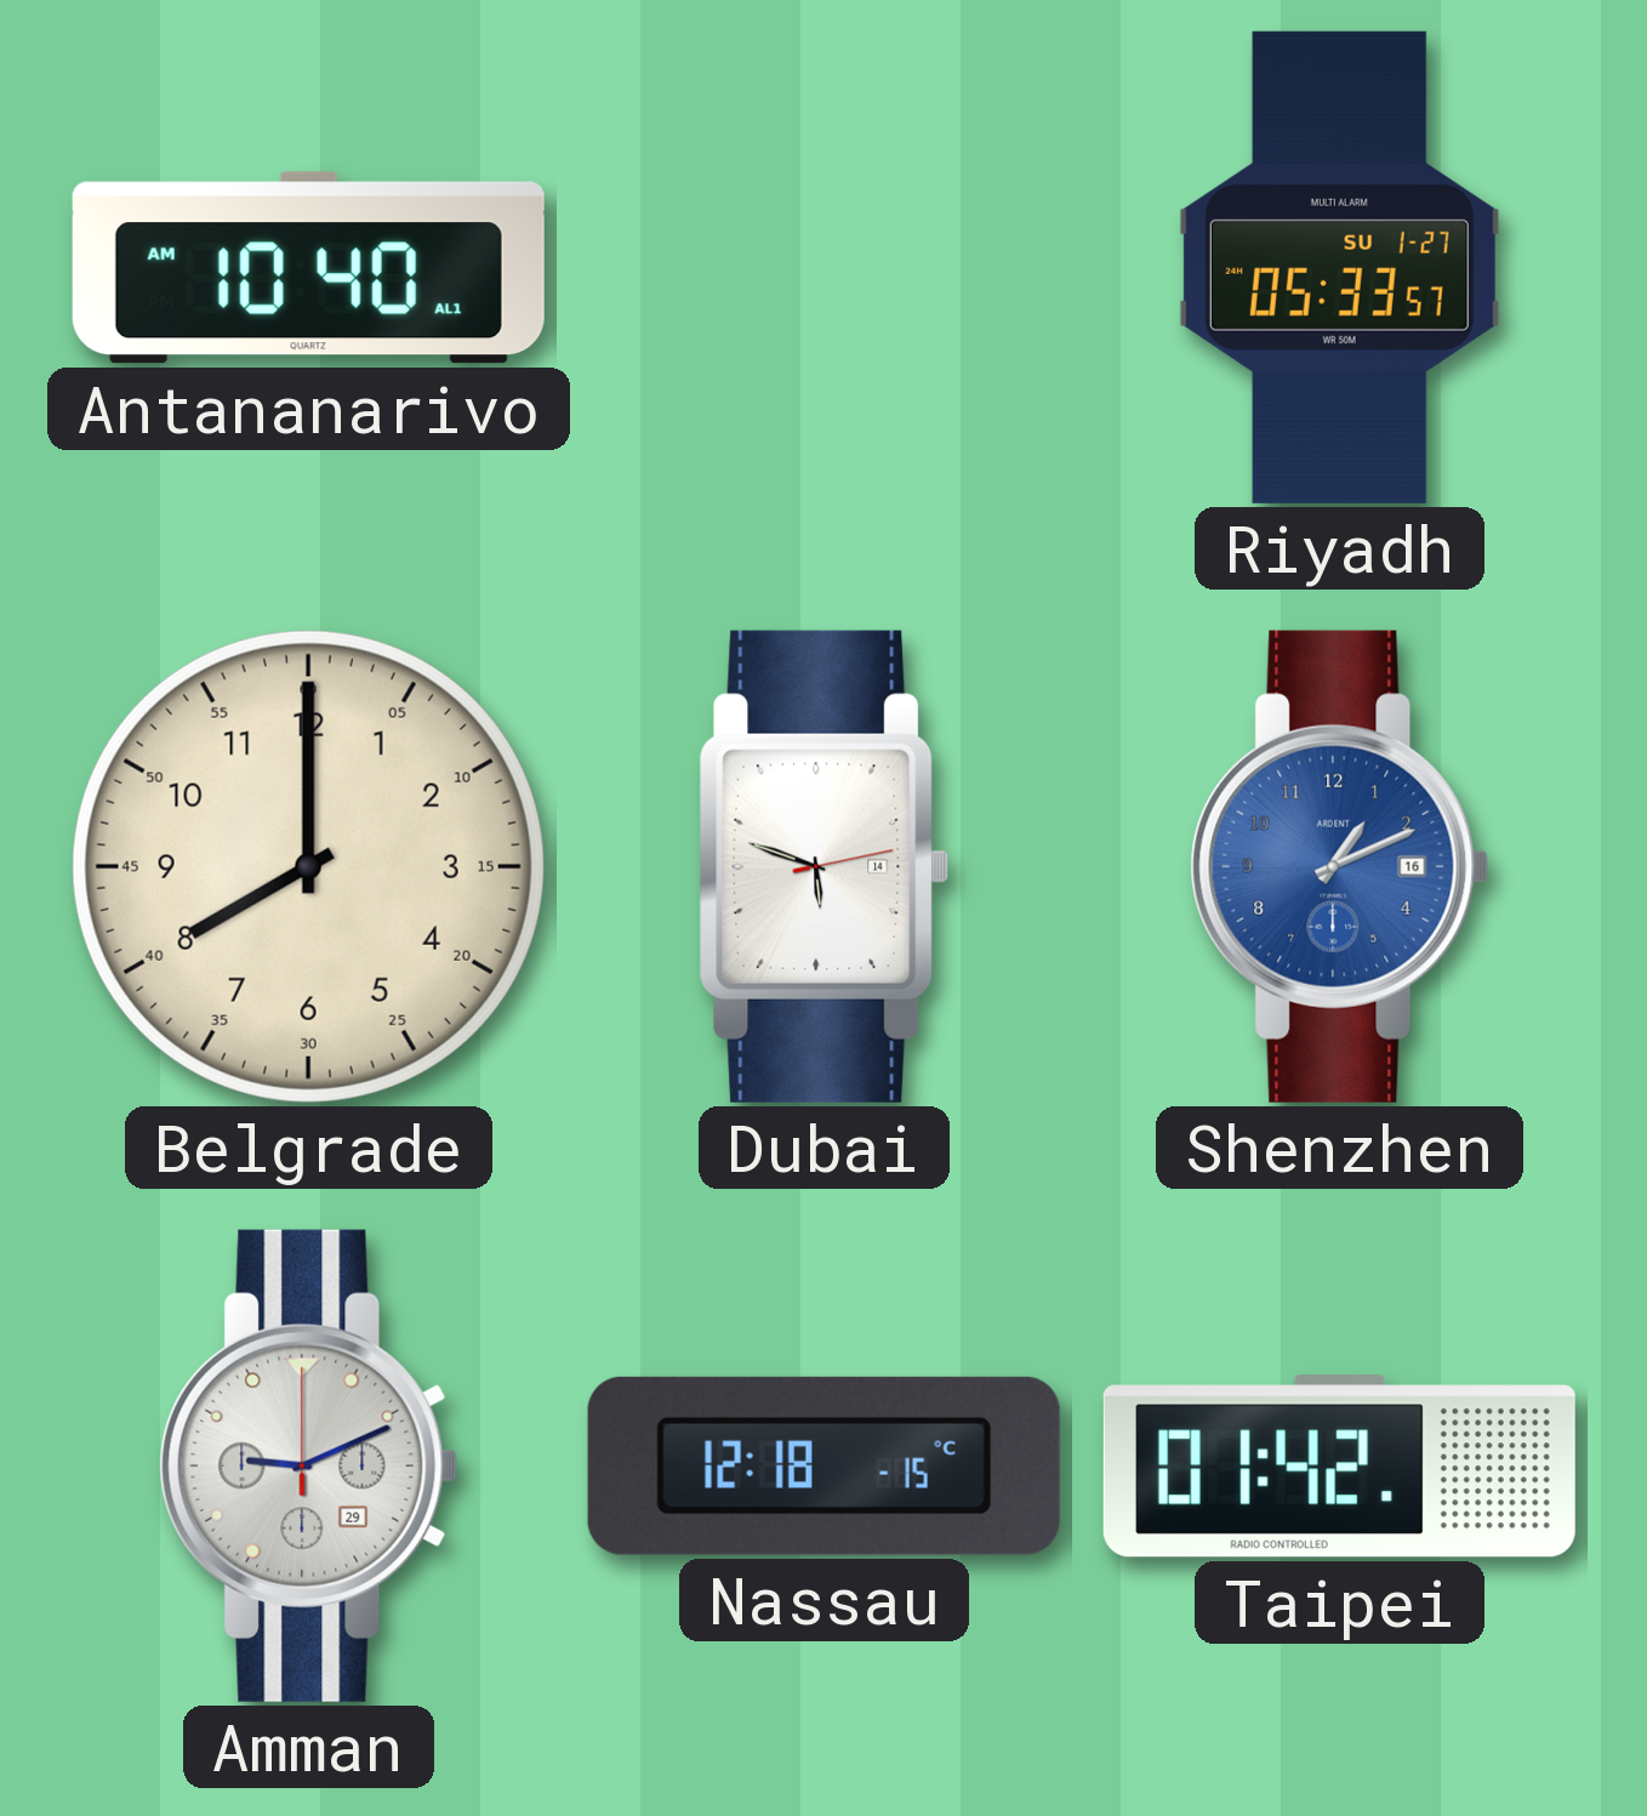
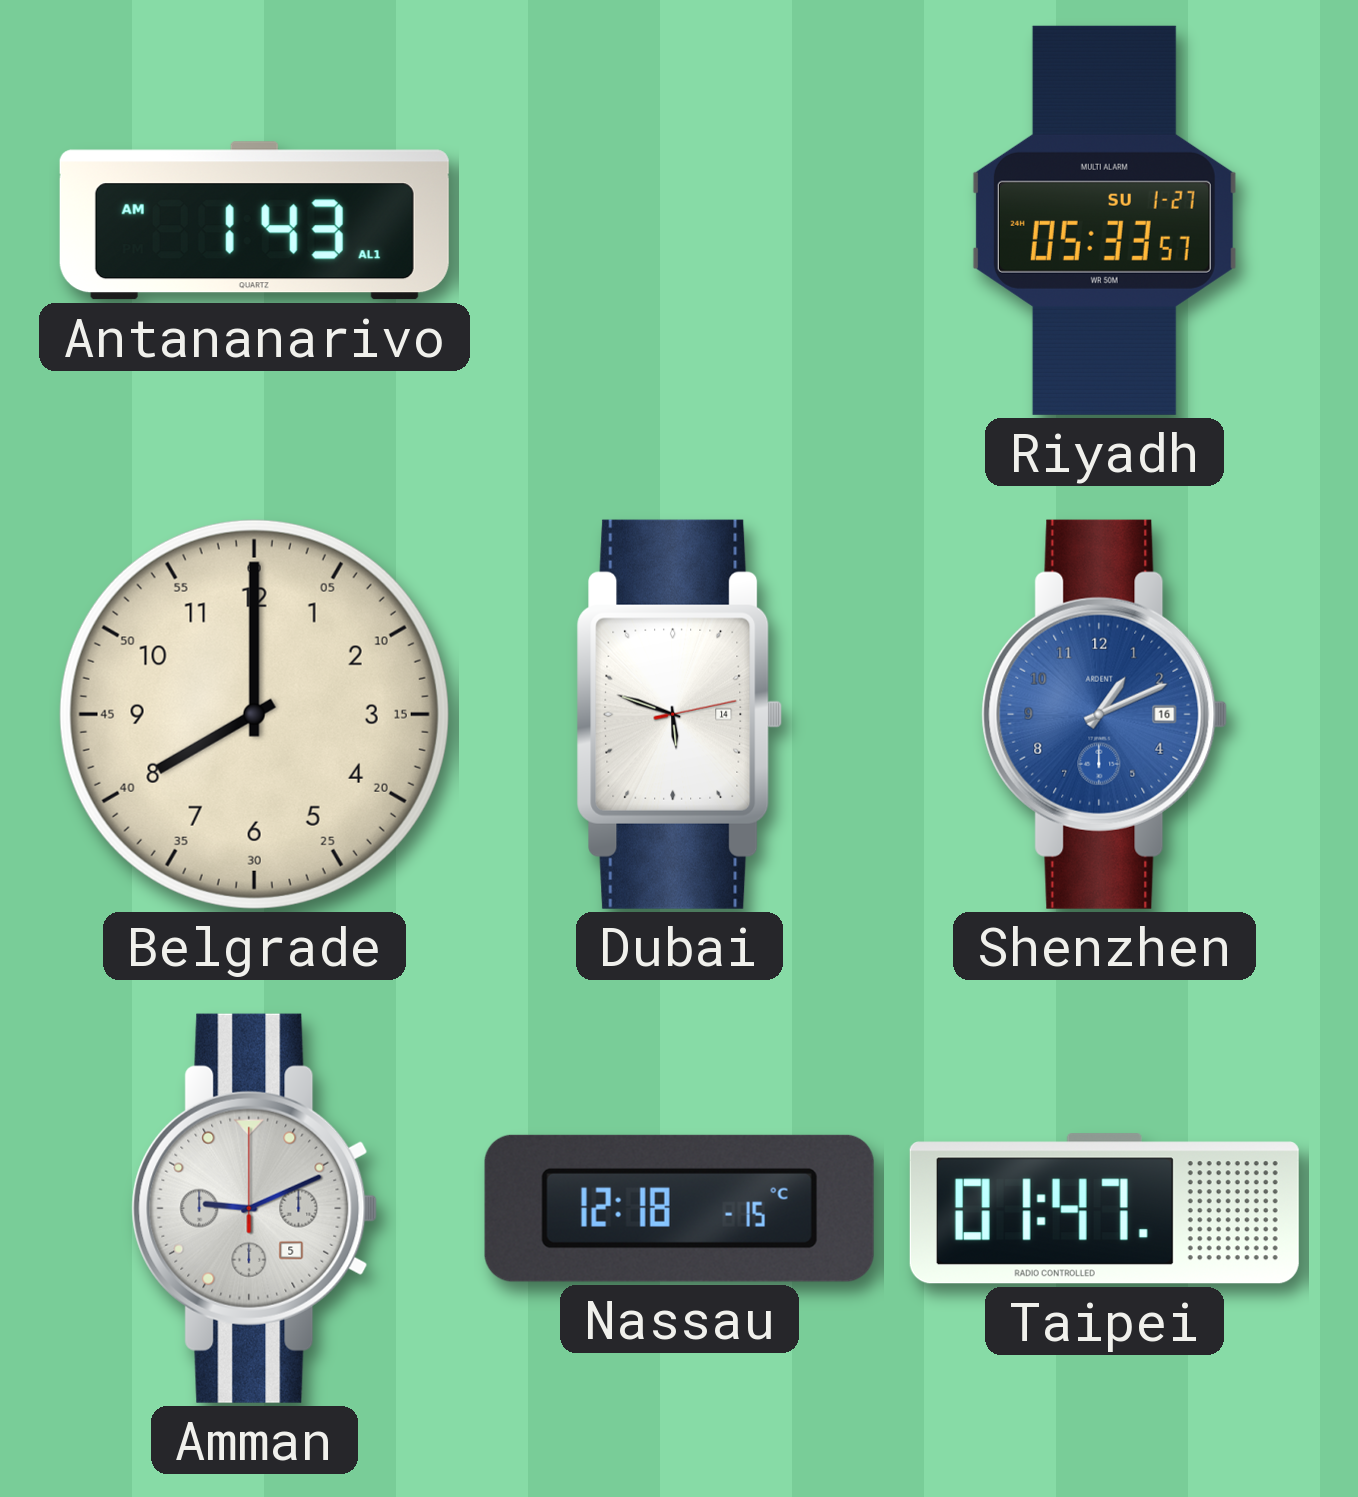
Antananarivo: 10:40 -> 1:43
Amman date: 29 -> 5
Taipei: 01:42 -> 01:47
